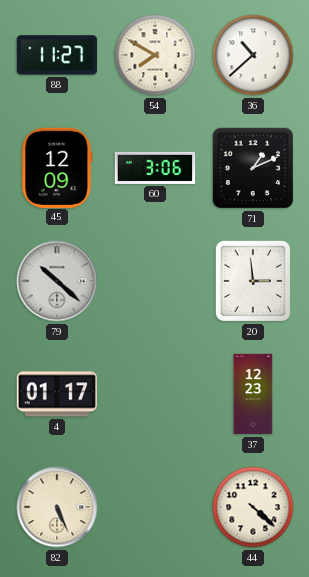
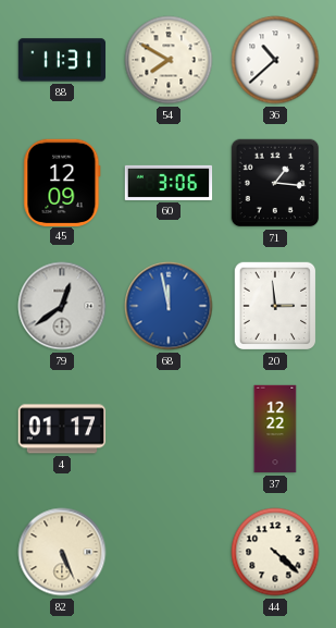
88: 11:27 -> 11:31
71: 1:11 -> 1:16
79: 10:22 -> 12:39
68: none -> 11:58
37: 12:23 -> 12:22
